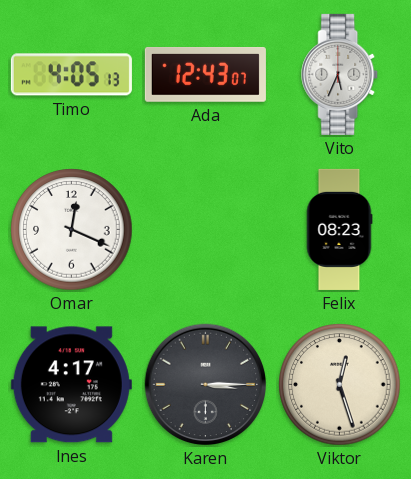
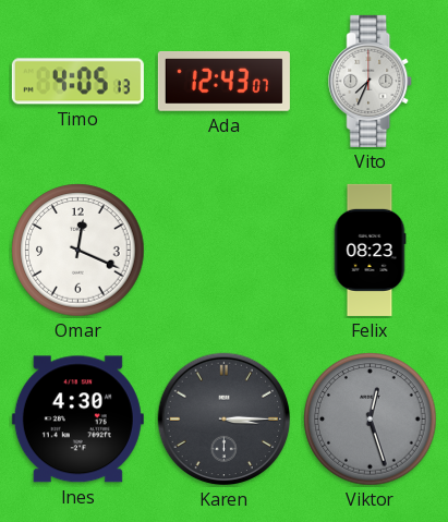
Vito: 5:34 -> 7:34
Ines: 4:17 -> 4:30
Viktor dial: cream -> grey
